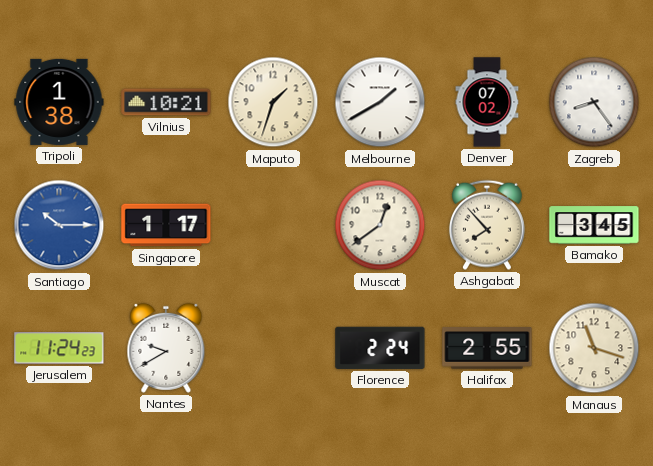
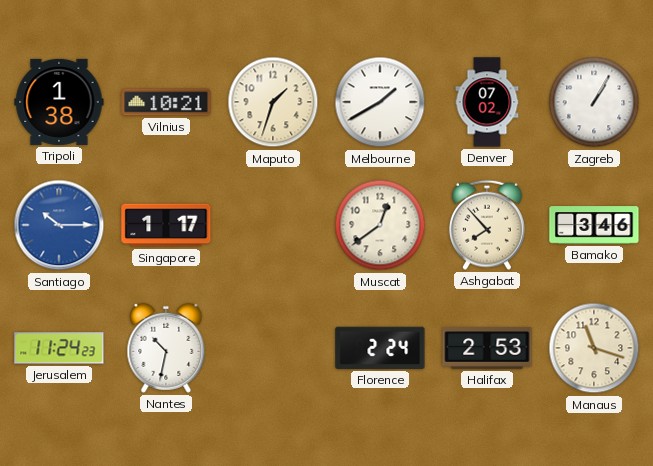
Zagreb: 8:24 -> 1:05
Bamako: 3:45 -> 3:46
Nantes: 9:40 -> 10:32
Halifax: 2:55 -> 2:53
